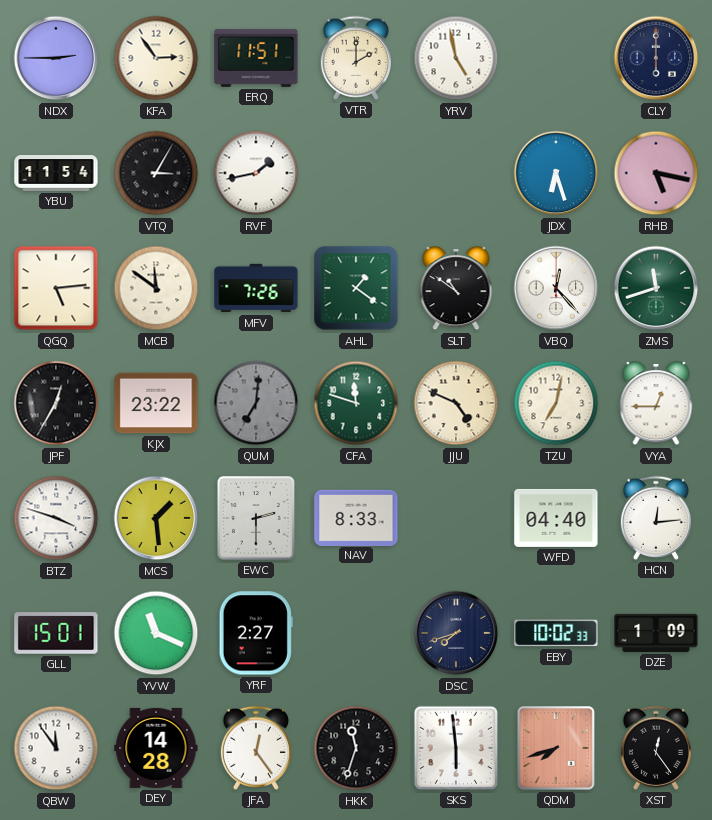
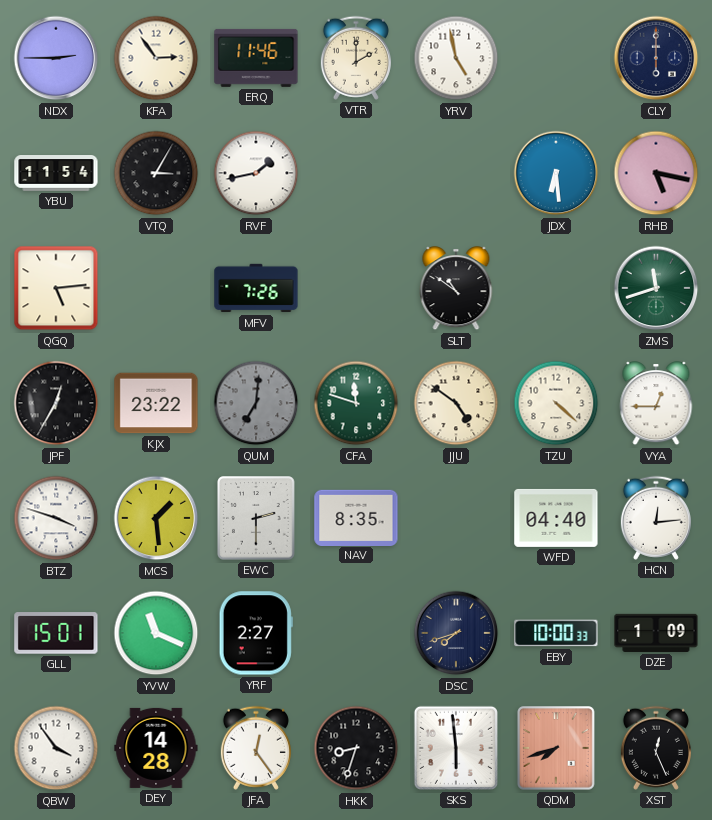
ERQ: 11:51 -> 11:46
JDX: 6:27 -> 6:29
MCB: 11:51 -> none
AHL: 1:21 -> none
VBQ: 12:23 -> none
JJU: 4:49 -> 4:51
TZU: 7:02 -> 4:22
NAV: 8:33 -> 8:35
EBY: 10:02 -> 10:00
QBW: 11:54 -> 3:54
HKK: 11:33 -> 8:33
XST: 12:24 -> 12:26
